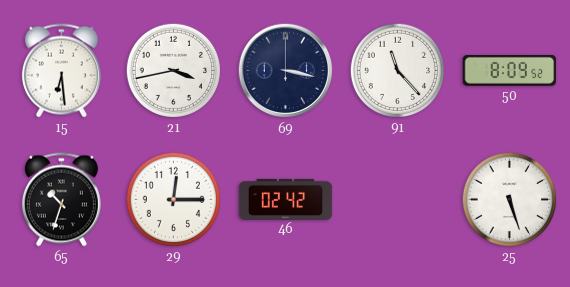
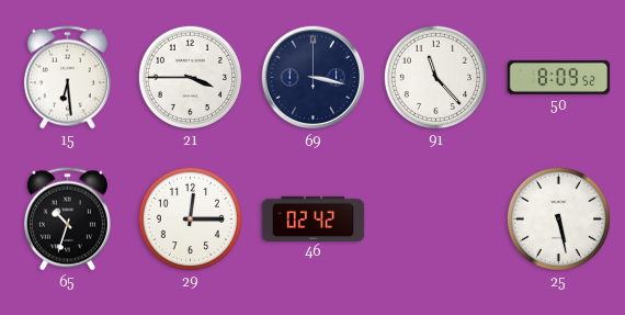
21: 3:43 -> 3:45
25: 5:27 -> 5:28
